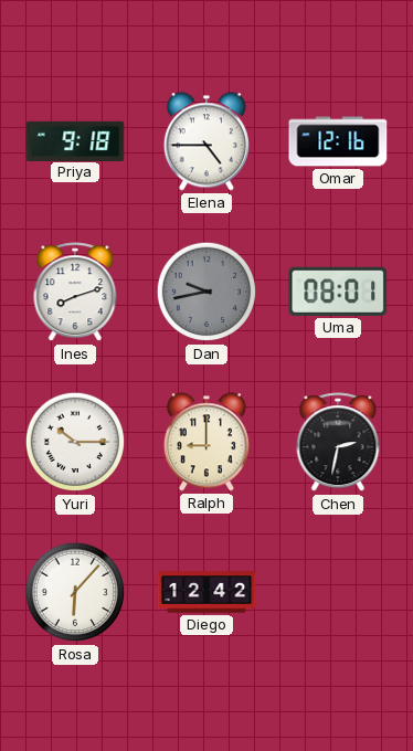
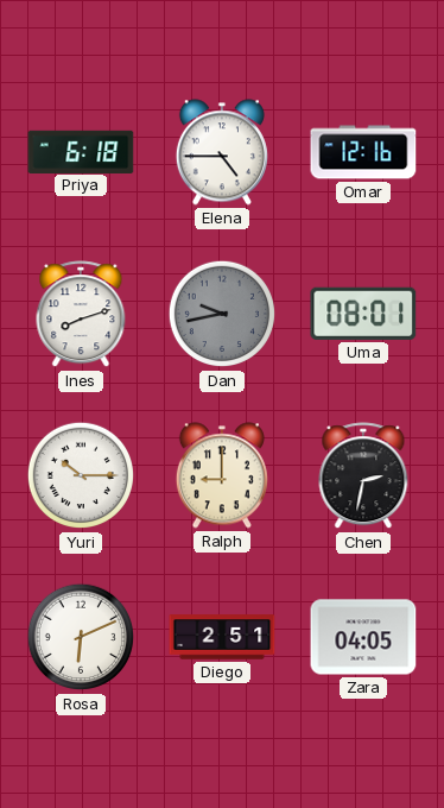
Priya: 9:18 -> 6:18
Rosa: 6:07 -> 6:11
Diego: 12:42 -> 2:51
Zara: none -> 04:05
